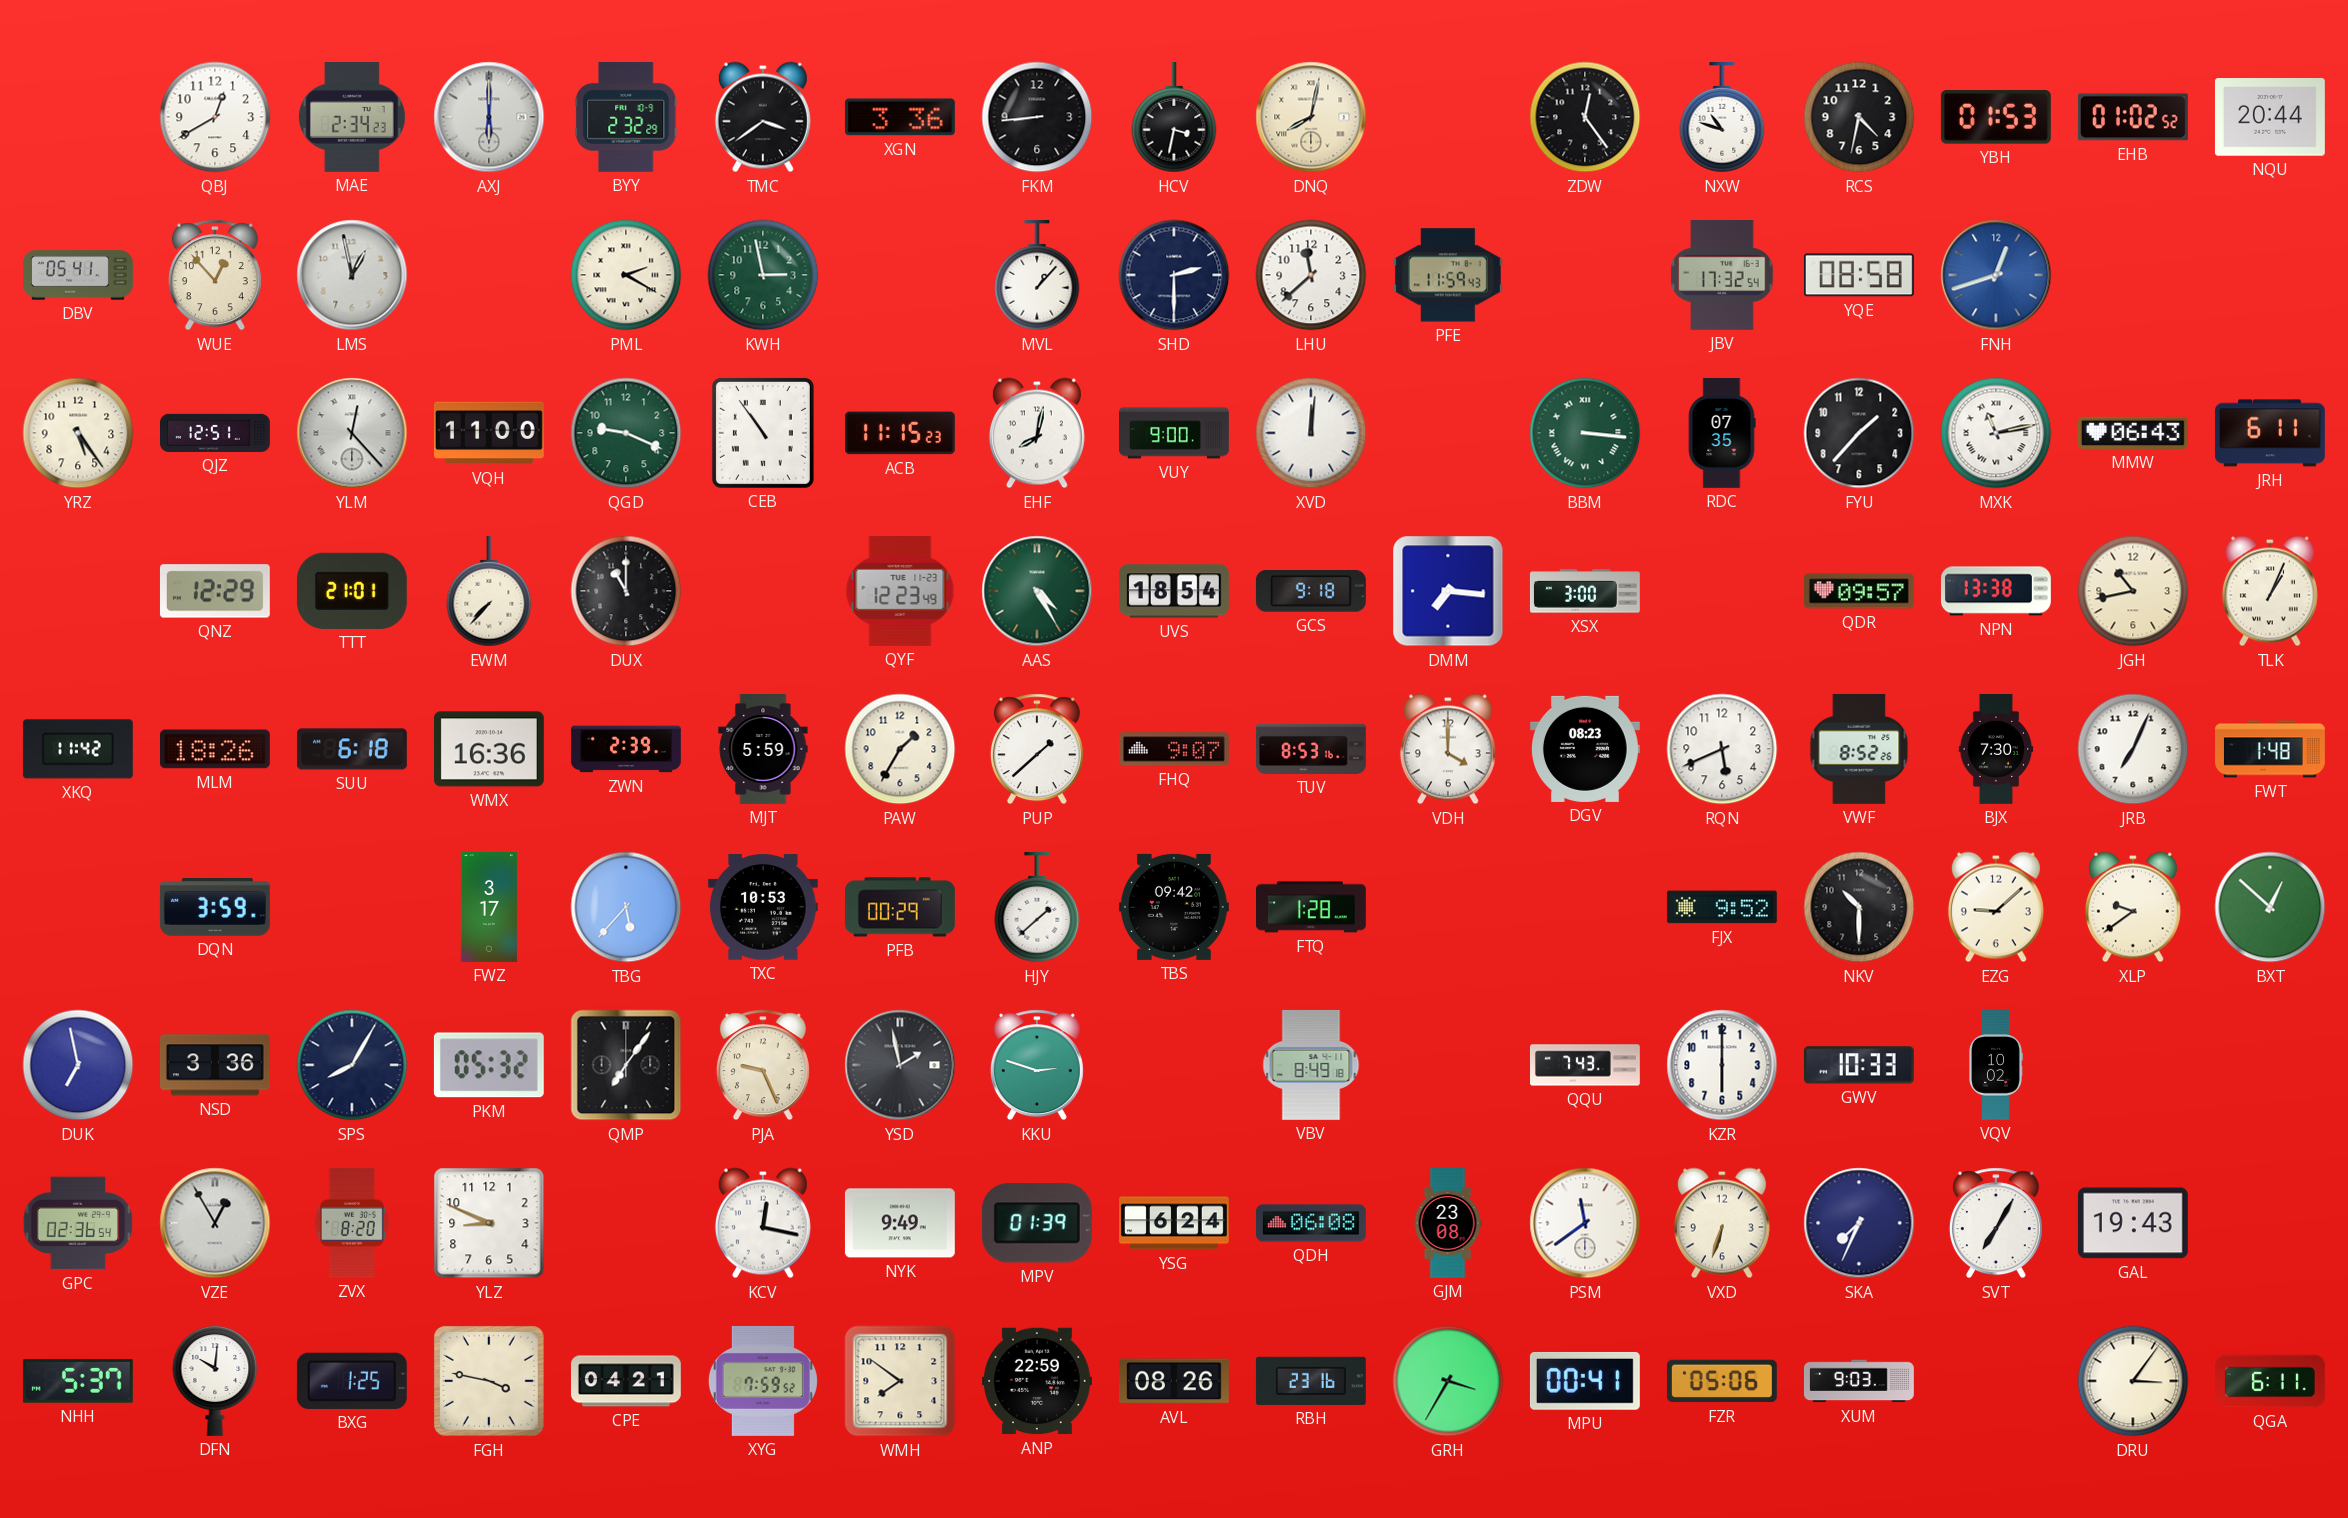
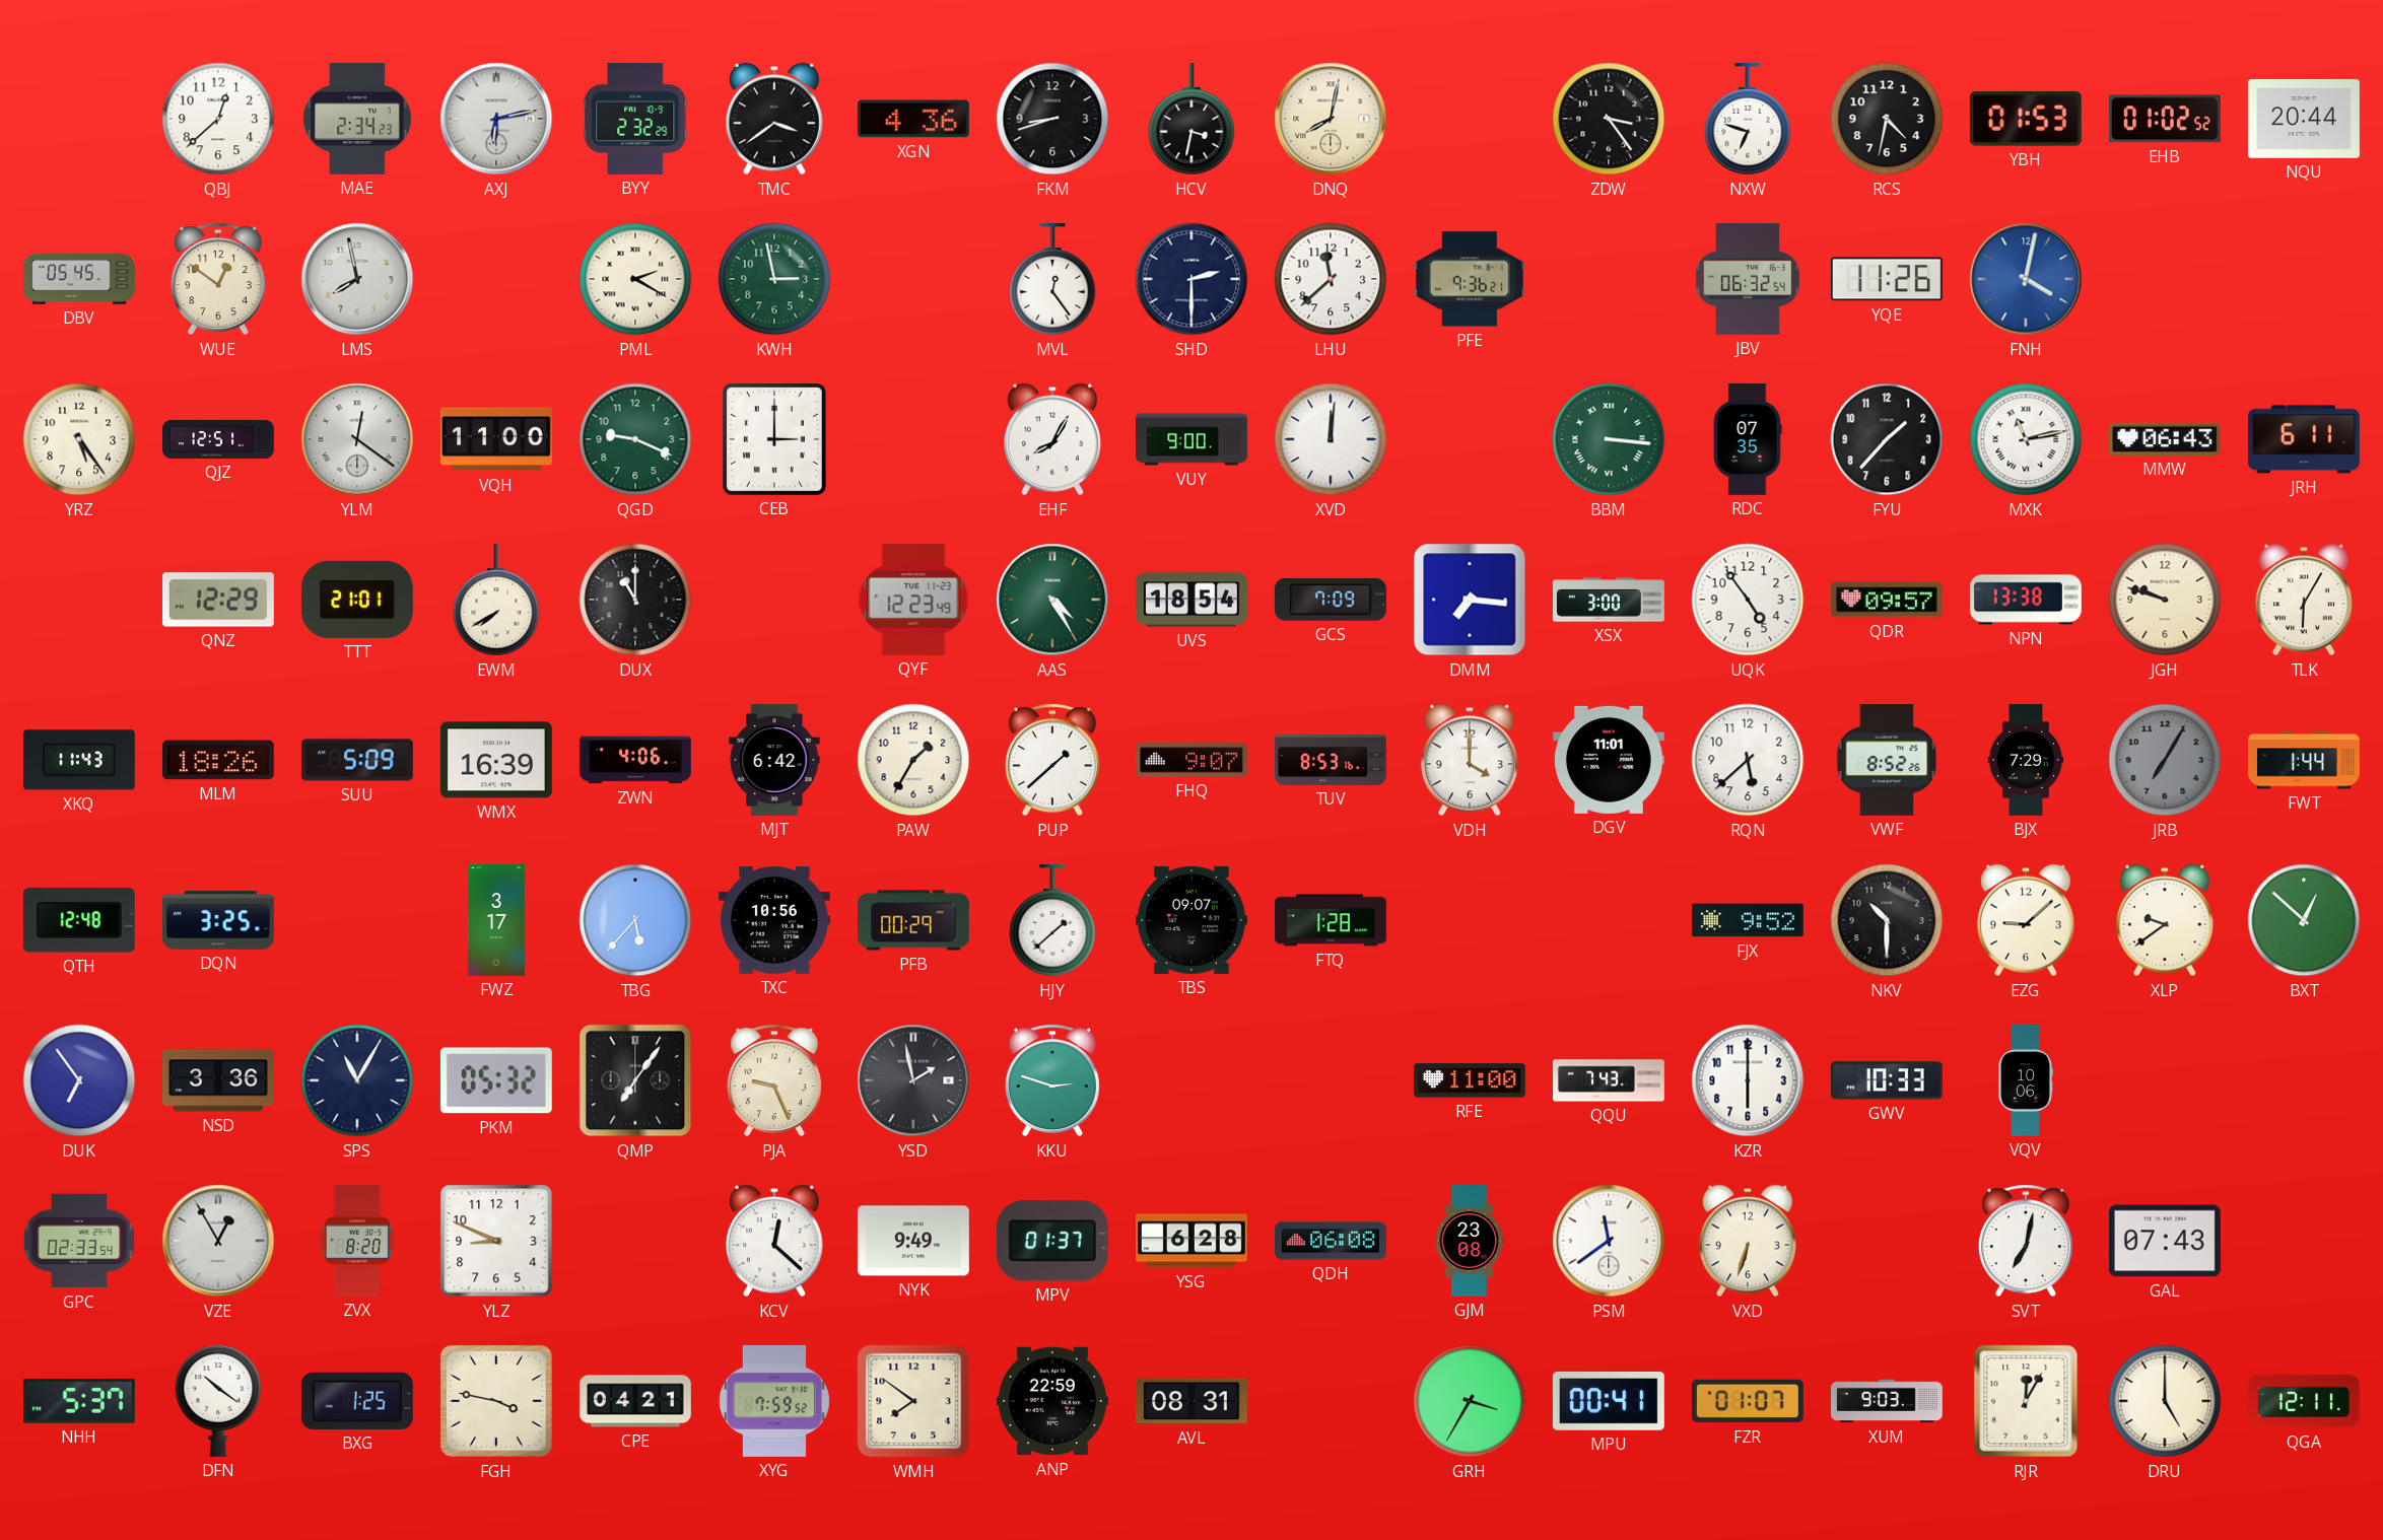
QBJ: 12:40 -> 12:38
AXJ: 6:00 -> 6:13
XGN: 3:36 -> 4:36
FKM: 8:44 -> 8:42
ZDW: 12:24 -> 3:24
NXW: 10:48 -> 6:48
DBV: 05:41 -> 05:45
WUE: 12:53 -> 12:51
LMS: 12:58 -> 7:58
MVL: 1:07 -> 12:24
PFE: 11:59 -> 9:36
JBV: 17:32 -> 06:32
YQE: 08:58 -> 11:26
FNH: 12:42 -> 4:02
YLM: 12:23 -> 12:21
CEB: 10:54 -> 3:00
ACB: 11:15 -> none
EHF: 8:02 -> 8:05
EWM: 7:37 -> 7:40
GCS: 9:18 -> 7:09
UQK: none -> 4:54
JGH: 10:43 -> 9:48
TLK: 1:04 -> 6:05
XKQ: 11:42 -> 11:43
SUU: 6:18 -> 5:09
WMX: 16:36 -> 16:39
ZWN: 2:39 -> 4:06
MJT: 5:59 -> 6:42
DGV: 08:23 -> 11:01
RQN: 5:41 -> 5:38
BJX: 7:30 -> 7:29
JRB: 7:04 -> 7:05
JRB dial: white -> grey
FWT: 1:48 -> 1:44
QTH: none -> 12:48
DQN: 3:59 -> 3:25
TXC: 10:53 -> 10:56
TBS: 09:42 -> 09:07
DUK: 6:58 -> 6:54
SPS: 8:05 -> 11:05
VBV: 8:49 -> none
RFE: none -> 11:00
VQV: 10:02 -> 10:06
GPC: 02:36 -> 02:33
KCV: 12:17 -> 12:22
MPV: 01:39 -> 01:37
YSG: 6:24 -> 6:28
SKA: 7:34 -> none
SVT: 7:05 -> 7:02
GAL: 19:43 -> 07:43
DFN: 10:01 -> 10:21
AVL: 08:26 -> 08:31
RBH: 23:16 -> none
FZR: 05:06 -> 01:07
RJR: none -> 12:05
DRU: 3:06 -> 5:00
QGA: 6:11 -> 12:11
